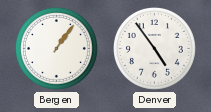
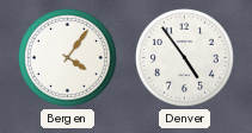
Bergen: 1:06 -> 4:06
